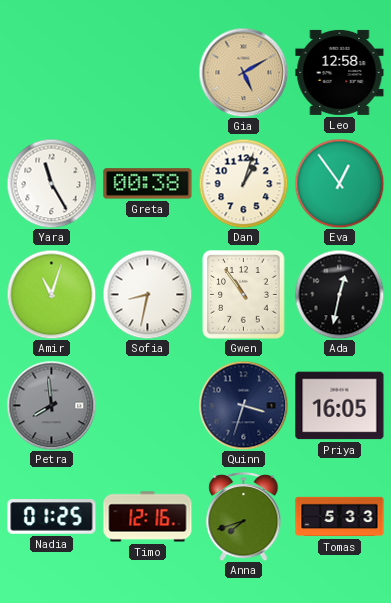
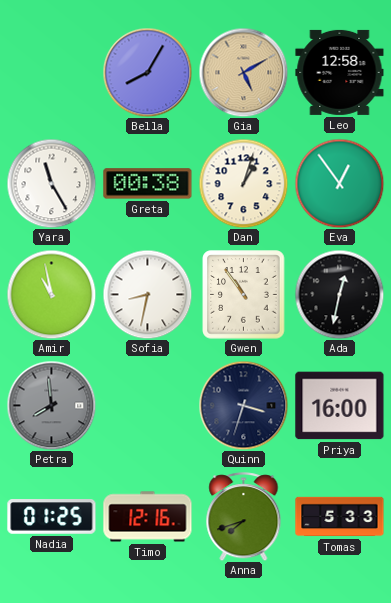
Bella: none -> 8:05
Amir: 11:03 -> 10:58
Priya: 16:05 -> 16:00
